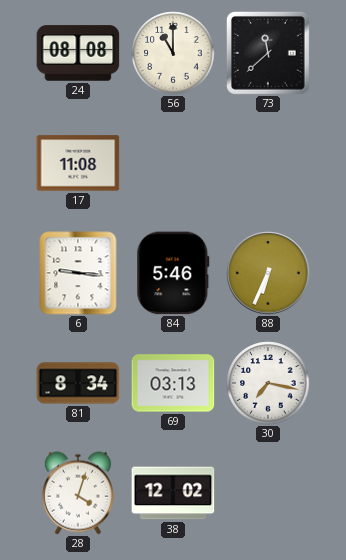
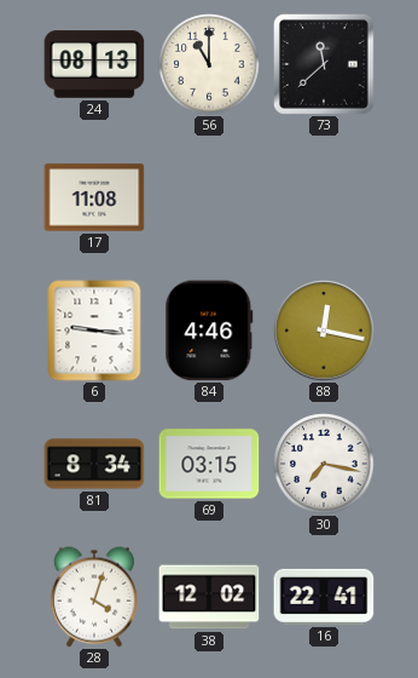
24: 08:08 -> 08:13
84: 5:46 -> 4:46
88: 6:34 -> 12:17
69: 03:13 -> 03:15
16: none -> 22:41
